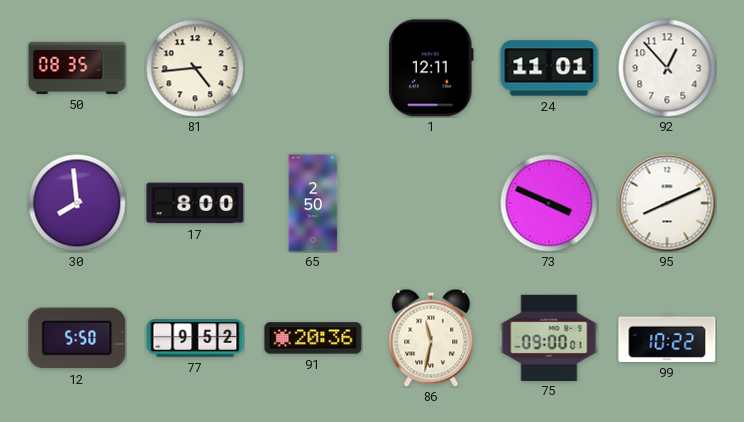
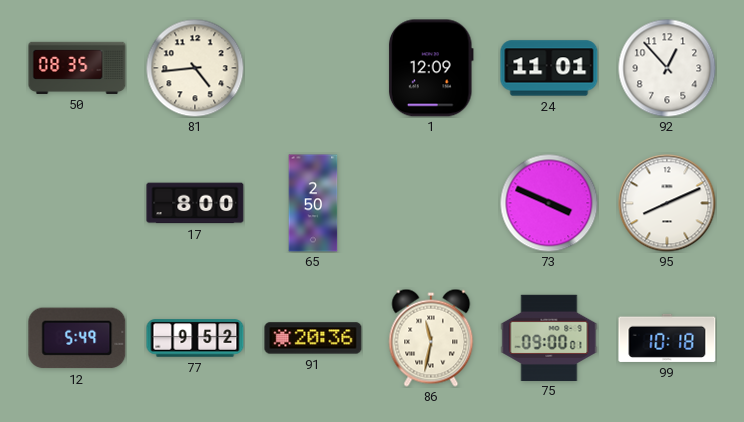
1: 12:11 -> 12:09
30: 7:59 -> none
12: 5:50 -> 5:49
99: 10:22 -> 10:18
